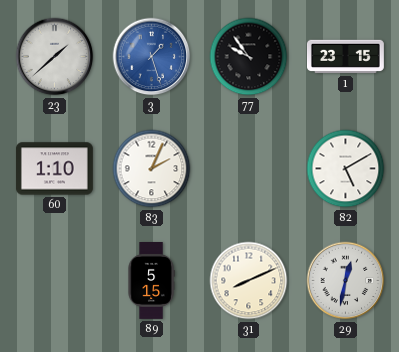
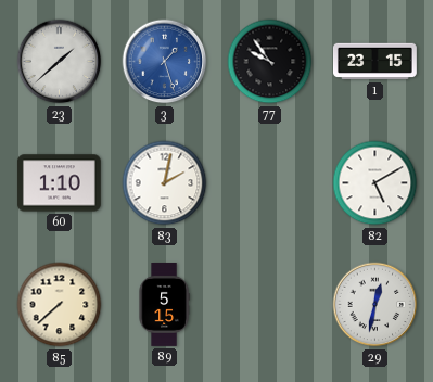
83: 2:04 -> 2:02
85: none -> 7:38
31: 8:11 -> none
